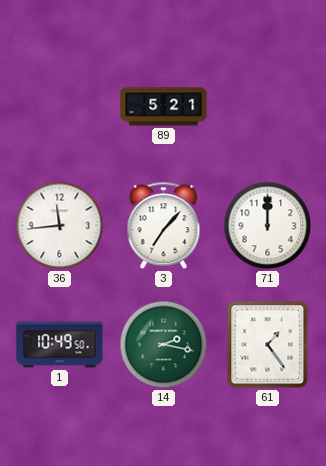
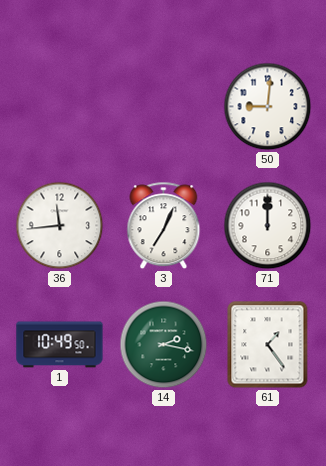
89: 5:21 -> none
50: none -> 9:01
3: 7:07 -> 7:04
